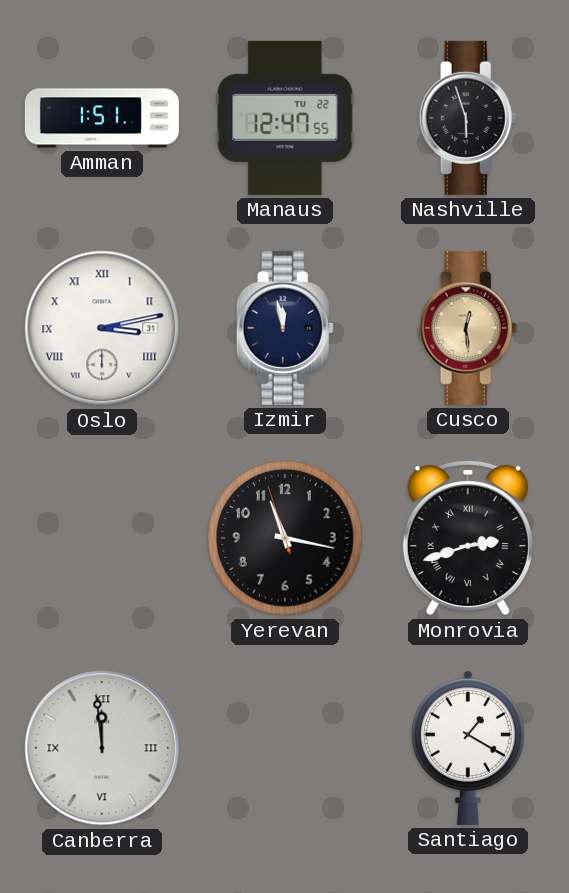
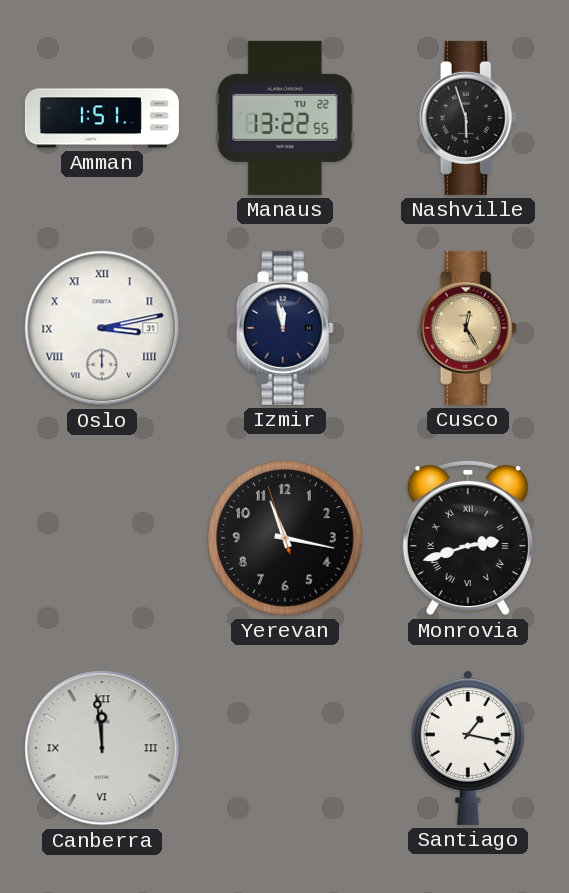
Manaus: 12:47 -> 13:22
Cusco: 12:29 -> 12:25
Santiago: 1:20 -> 1:17
